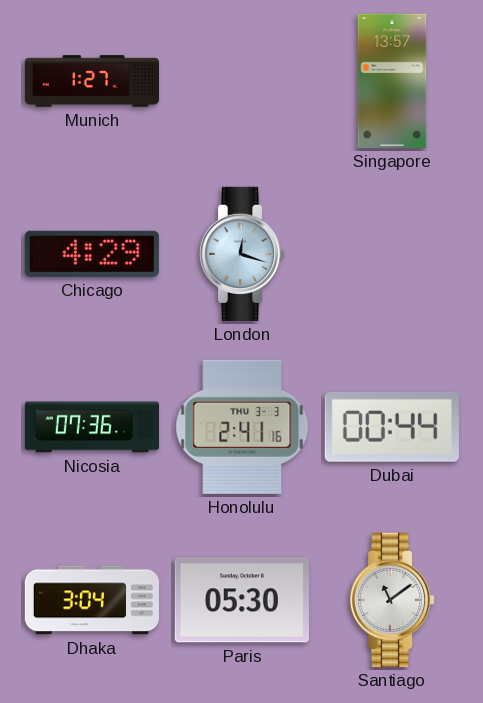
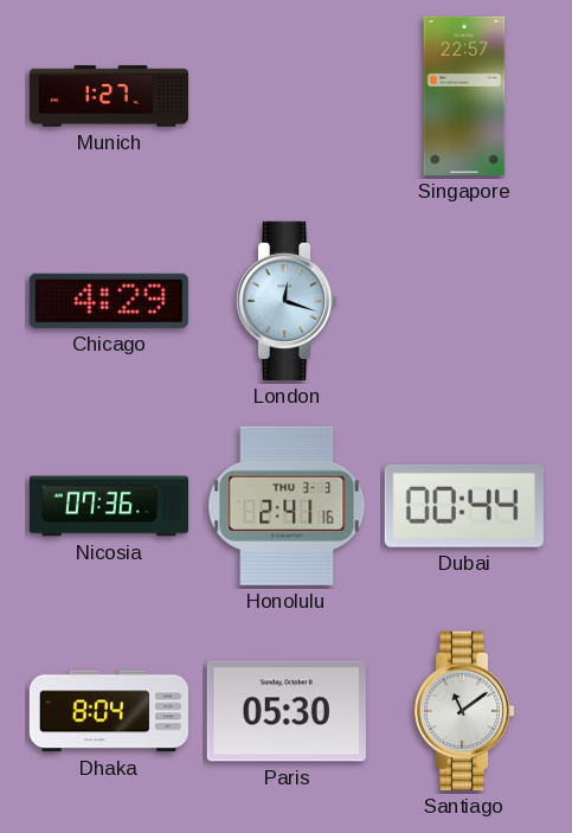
Singapore: 13:57 -> 22:57
Dhaka: 3:04 -> 8:04
